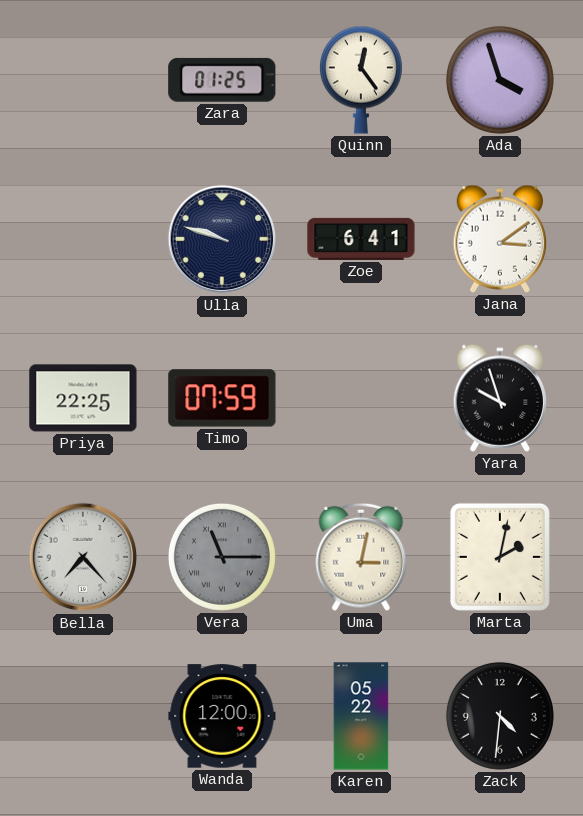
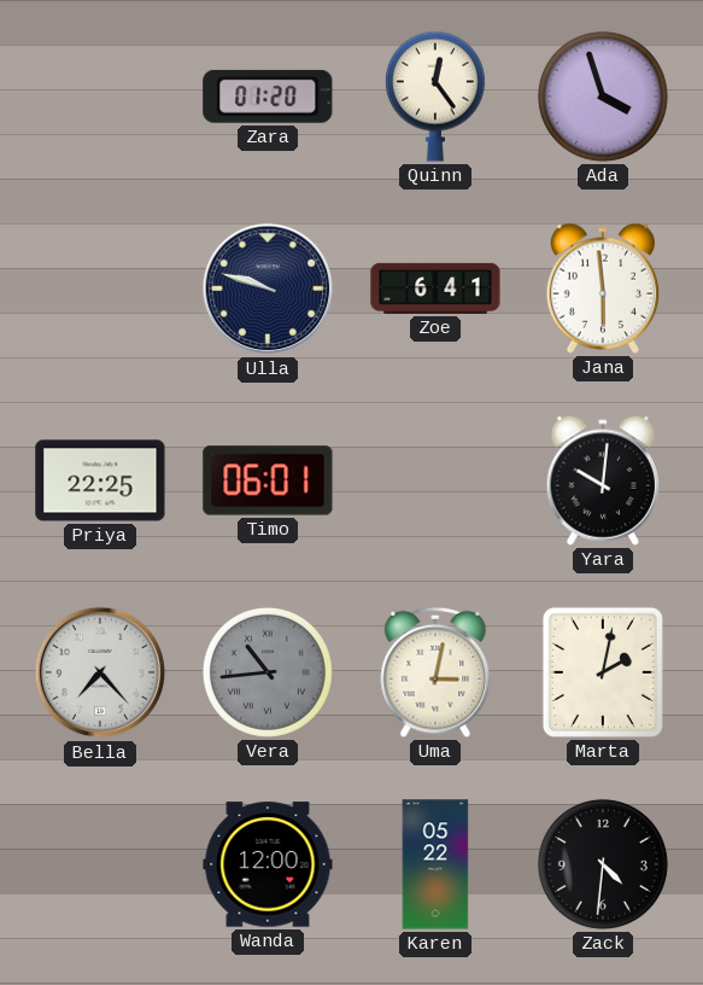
Zara: 01:25 -> 01:20
Jana: 3:09 -> 5:59
Timo: 07:59 -> 06:01
Yara: 9:57 -> 10:01
Vera: 11:15 -> 10:44
